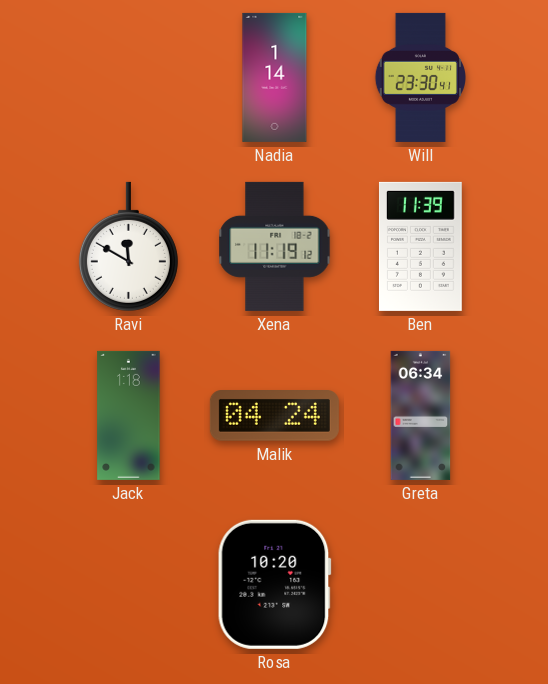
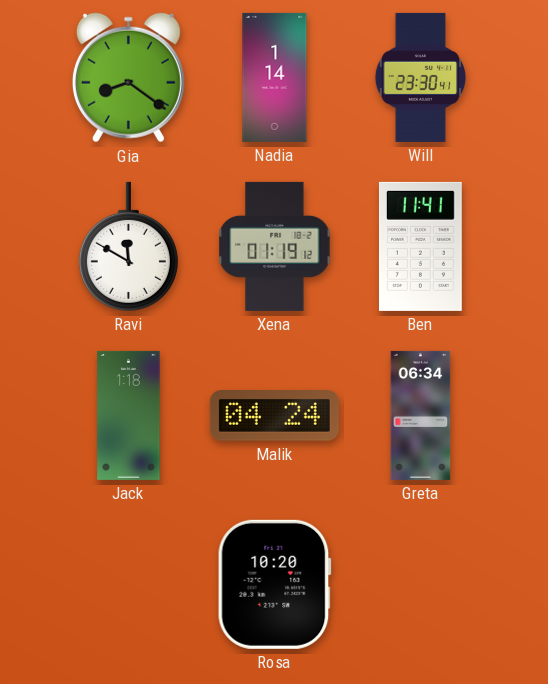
Gia: none -> 8:21
Xena: 11:19 -> 01:19
Ben: 11:39 -> 11:41
